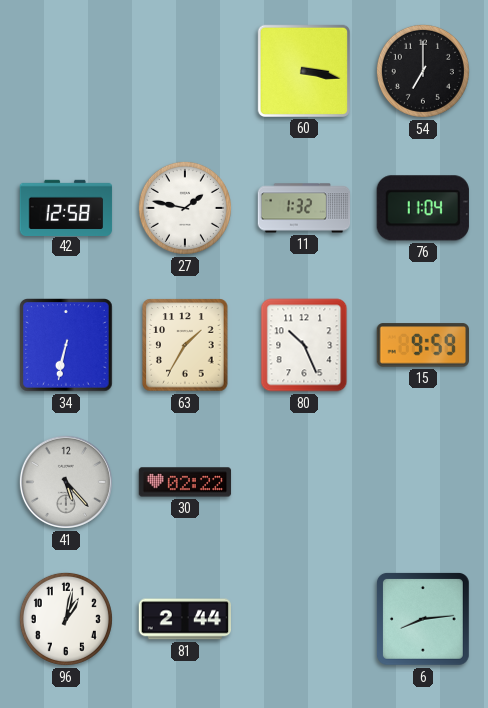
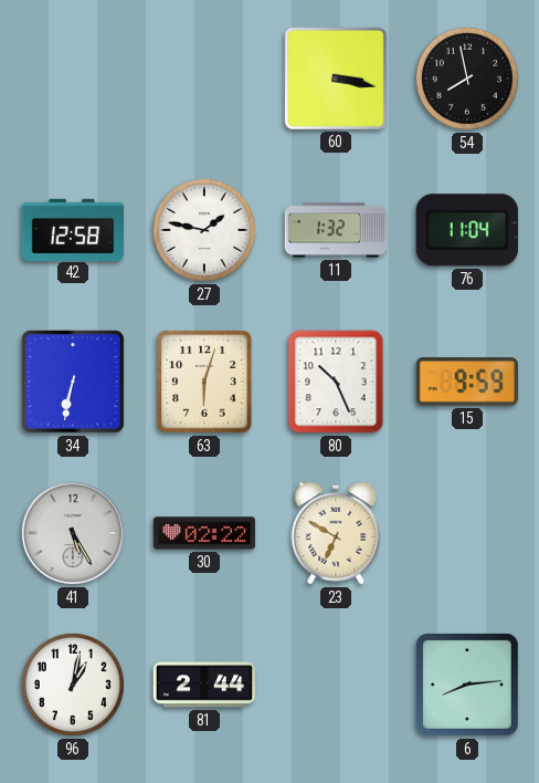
54: 7:00 -> 7:58
63: 1:35 -> 6:03
41: 5:23 -> 5:25
23: none -> 6:50
